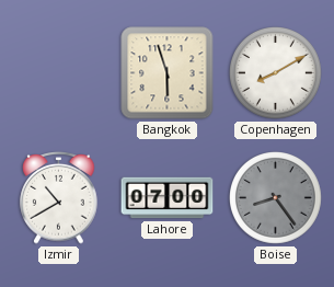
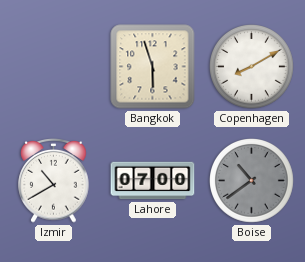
Boise: 8:24 -> 10:39
